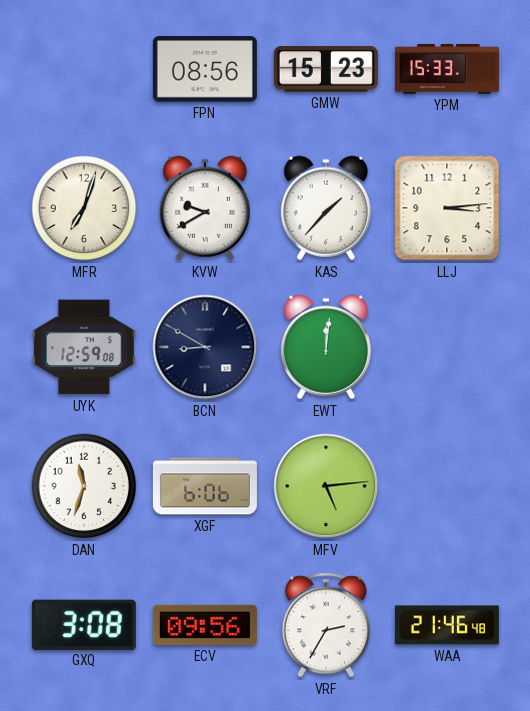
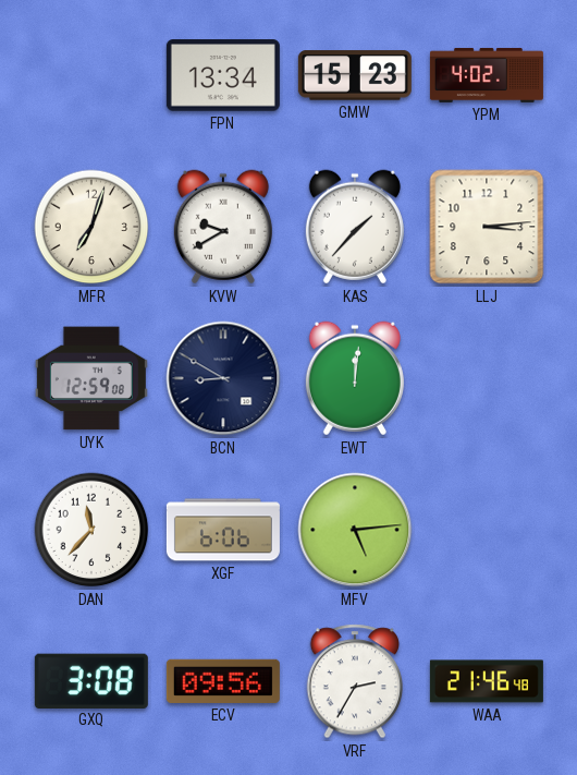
FPN: 08:56 -> 13:34
YPM: 15:33 -> 4:02
DAN: 11:33 -> 11:37
